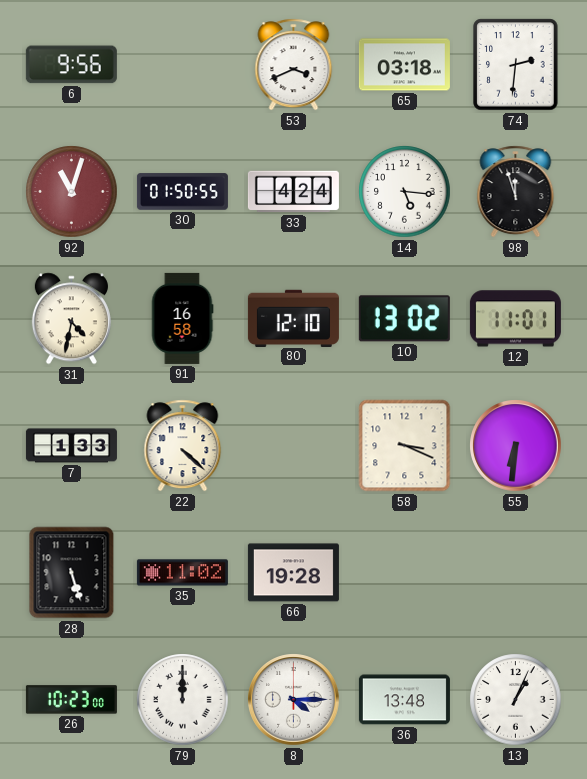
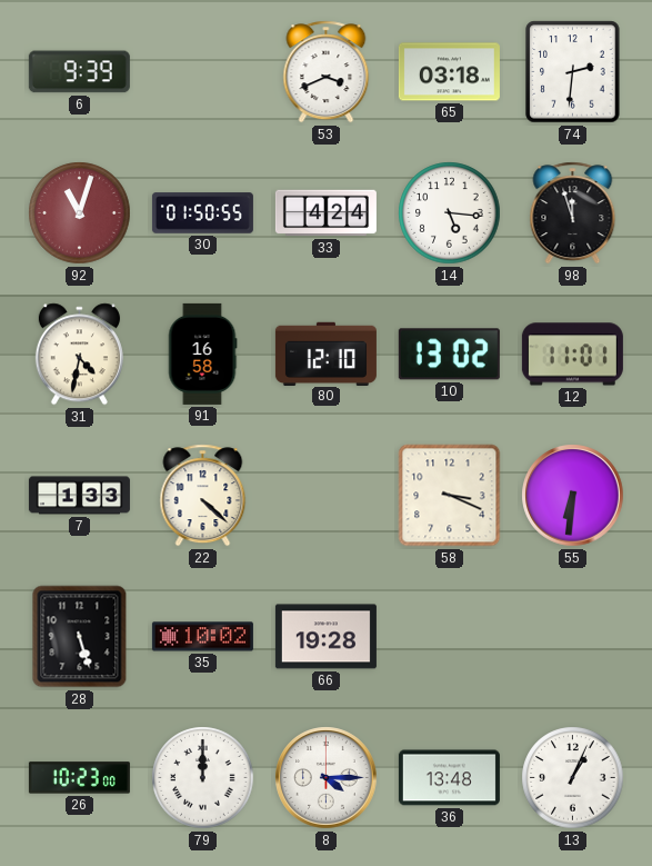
6: 9:56 -> 9:39
35: 11:02 -> 10:02
